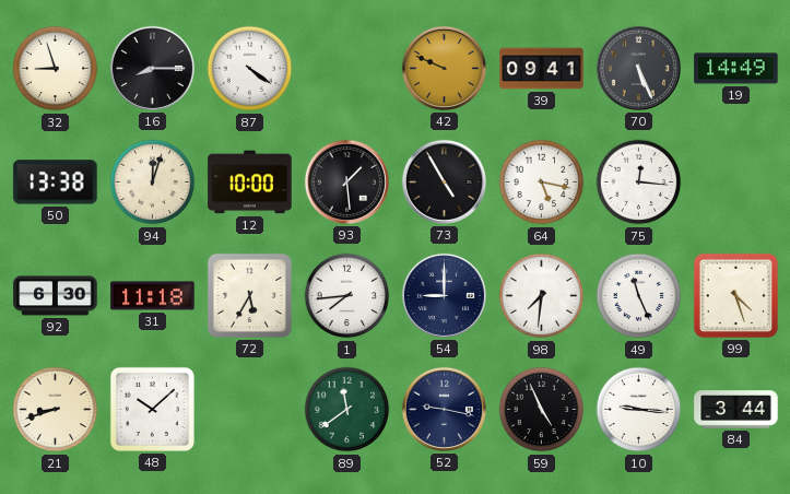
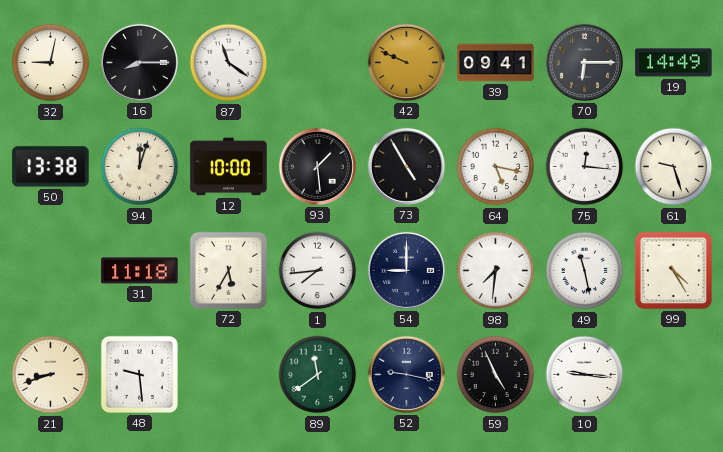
32: 8:57 -> 9:02
87: 4:21 -> 11:21
70: 5:26 -> 6:15
61: none -> 9:27
92: 6:30 -> none
49: 11:26 -> 11:28
99: 4:27 -> 4:25
48: 10:08 -> 9:29
84: 3:44 -> none
